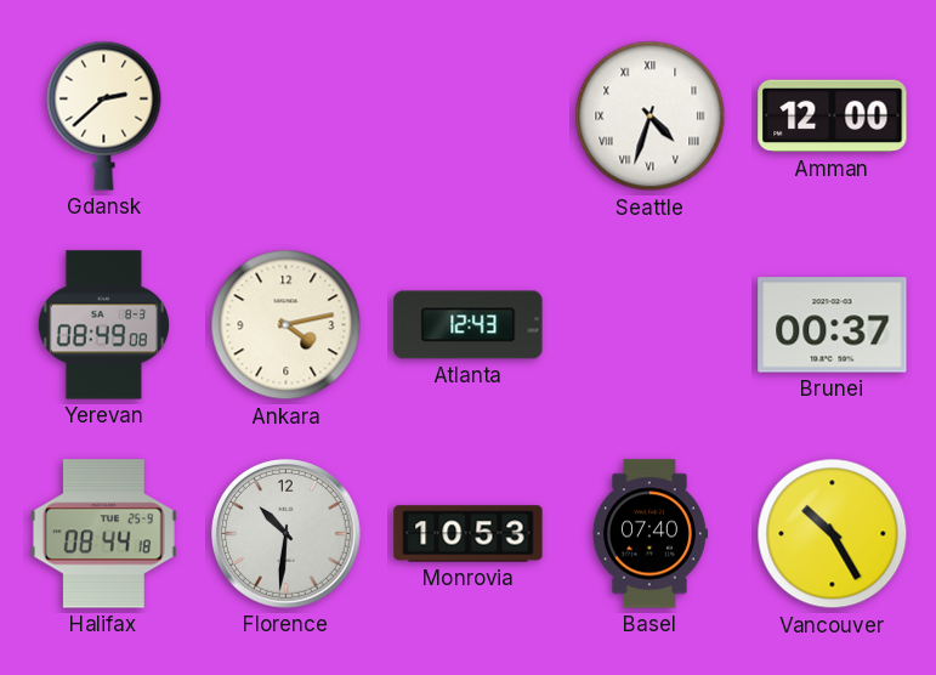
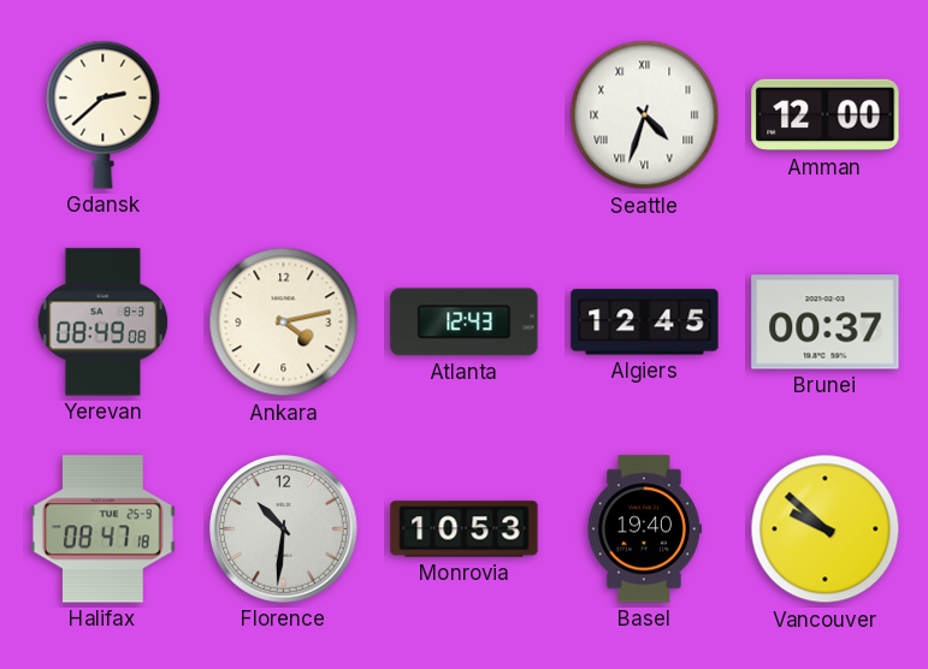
Algiers: none -> 12:45
Halifax: 08:44 -> 08:47
Basel: 07:40 -> 19:40
Vancouver: 10:25 -> 9:52
